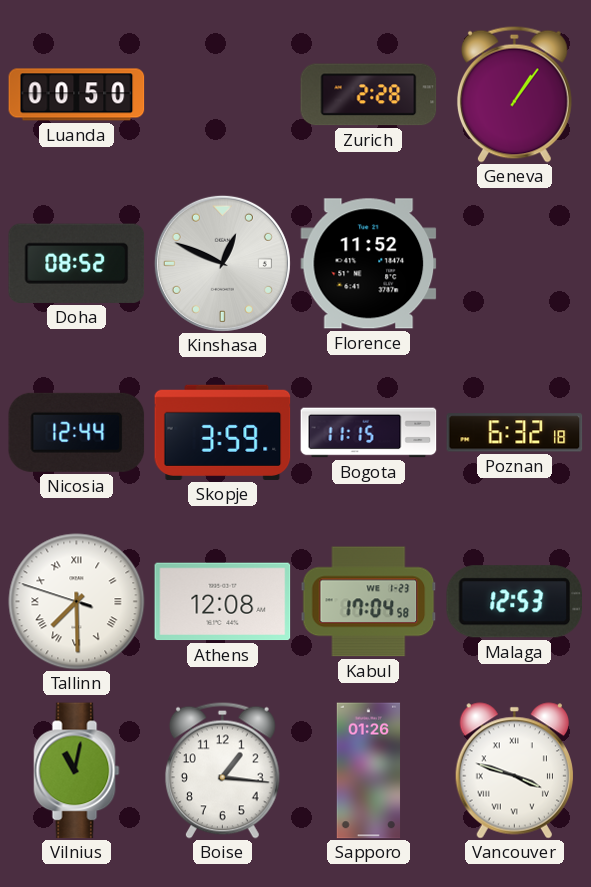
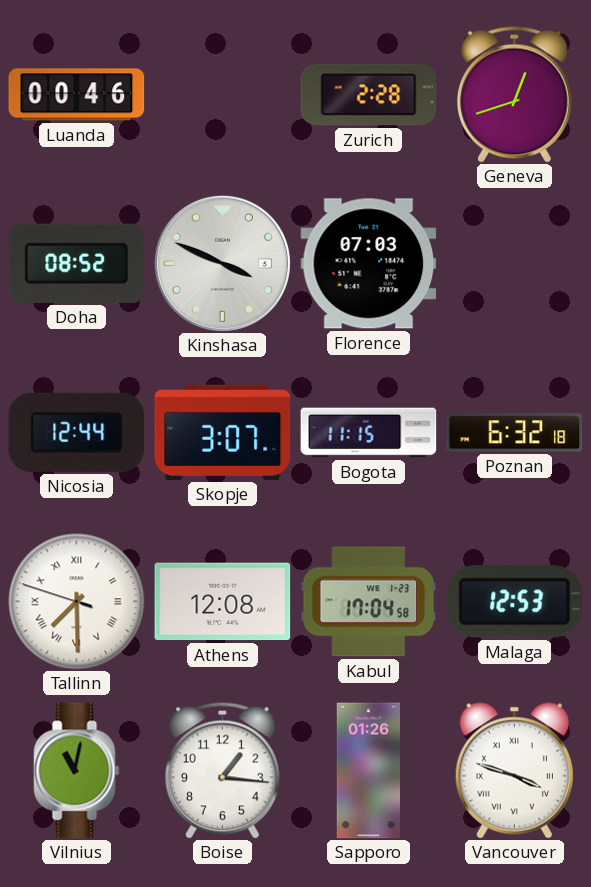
Luanda: 00:50 -> 00:46
Geneva: 1:06 -> 12:42
Kinshasa: 12:49 -> 3:49
Florence: 11:52 -> 07:03
Skopje: 3:59 -> 3:07
